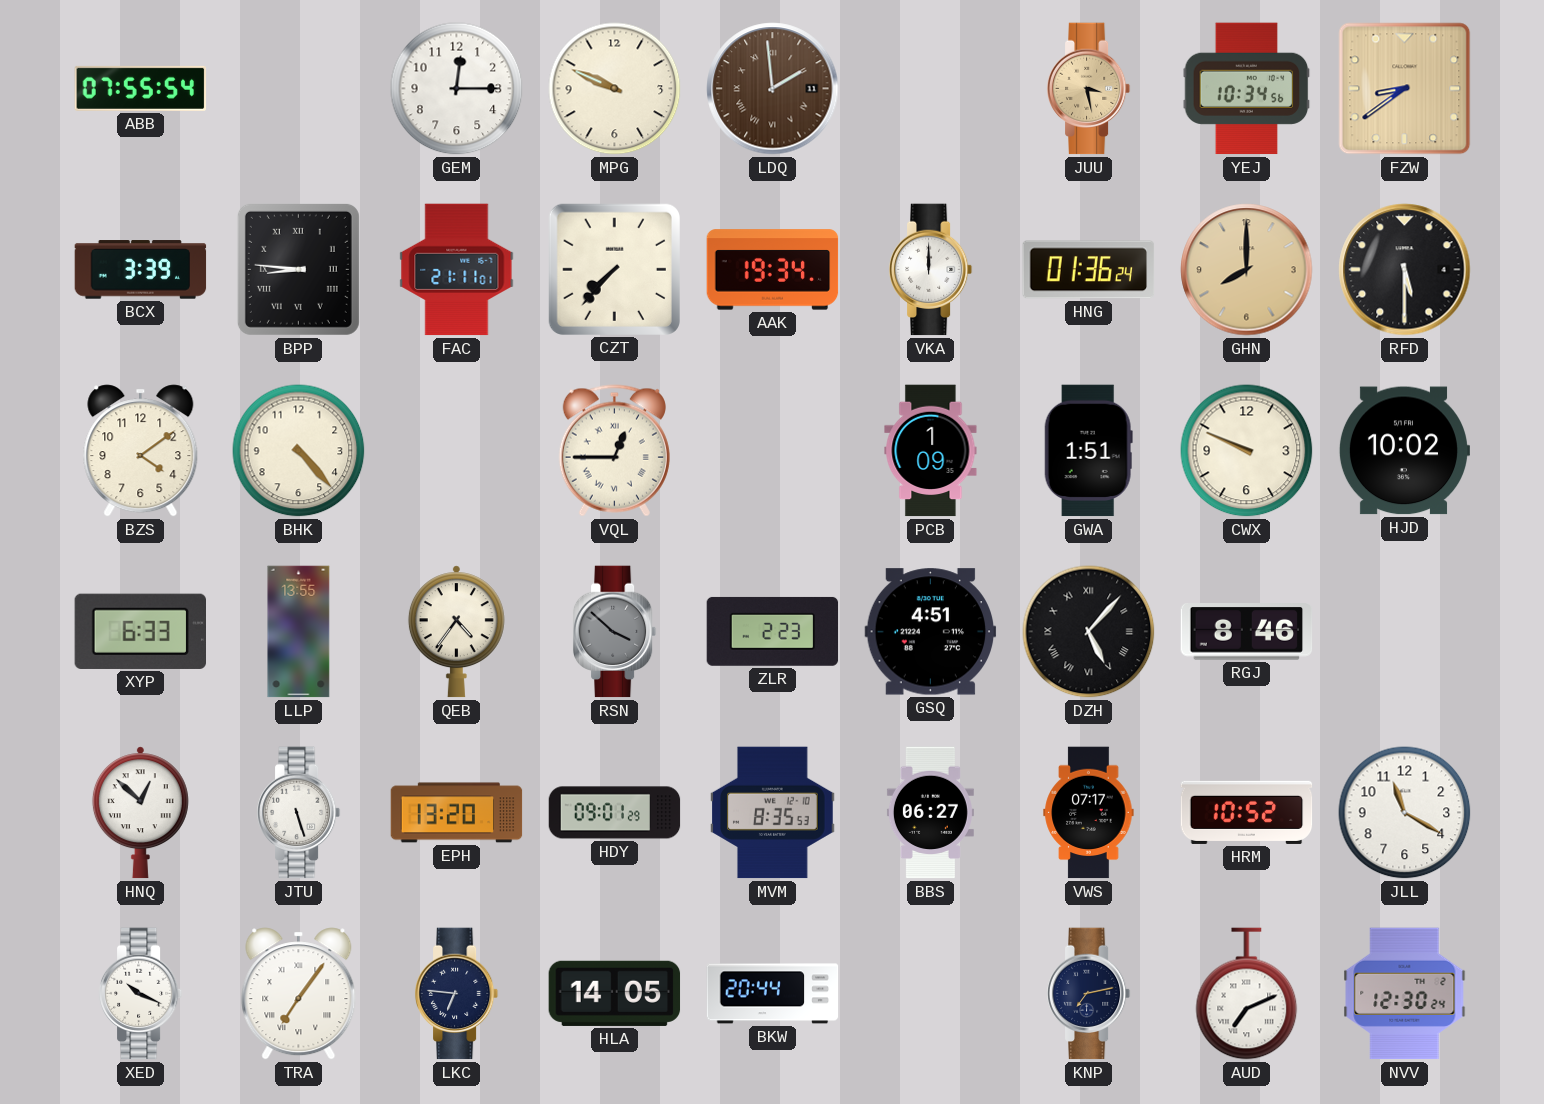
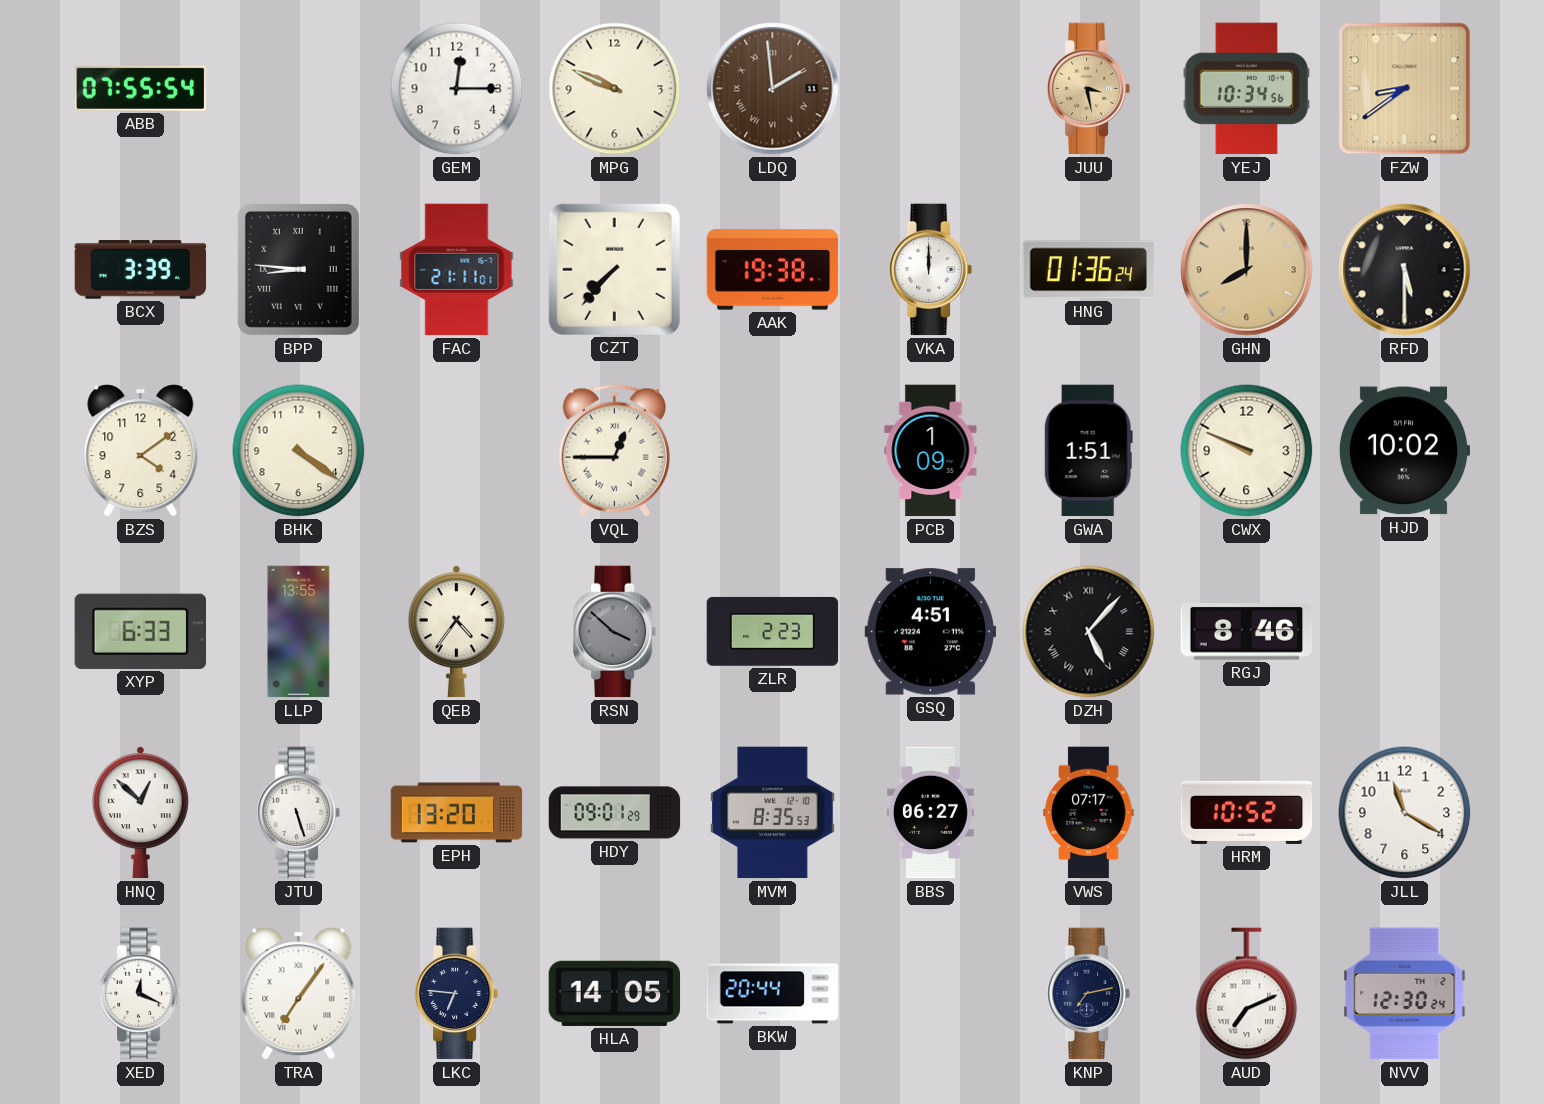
AAK: 19:34 -> 19:38
BHK: 4:23 -> 4:21
XED: 10:19 -> 12:19
